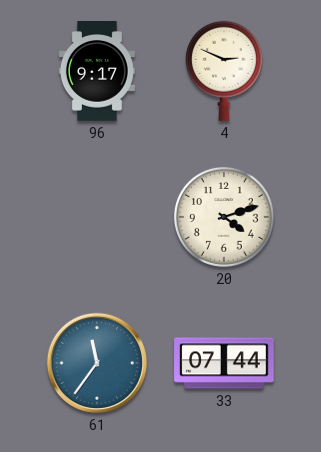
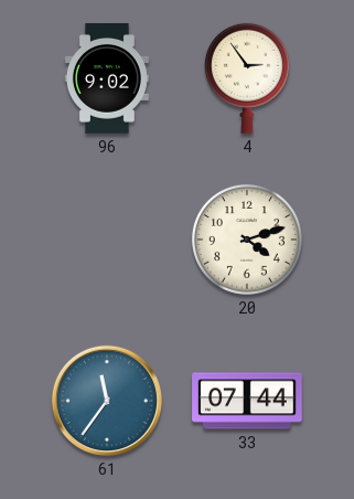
96: 9:17 -> 9:02
4: 2:49 -> 2:54
